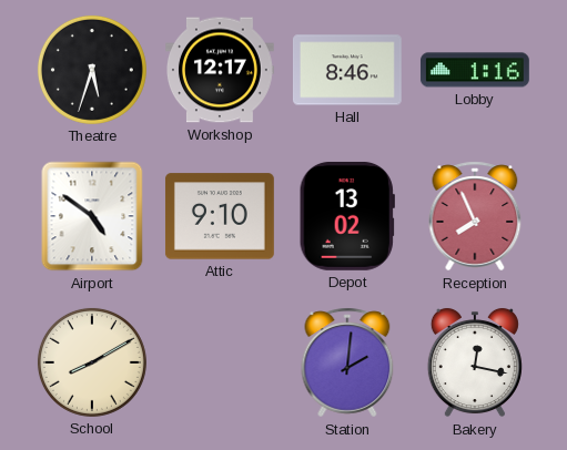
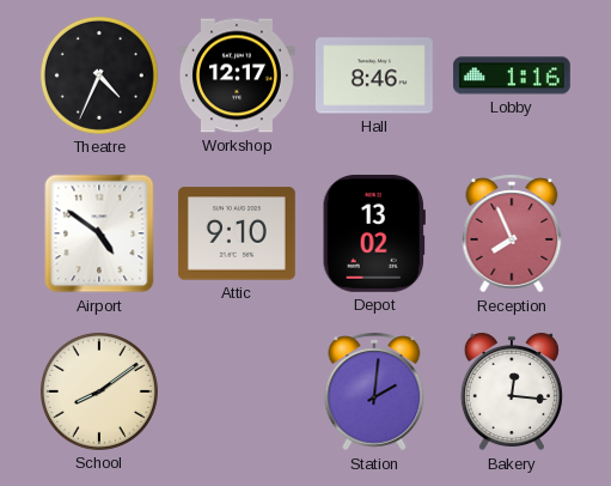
Theatre: 5:33 -> 4:34
School: 8:10 -> 8:09
Bakery: 12:17 -> 12:16
